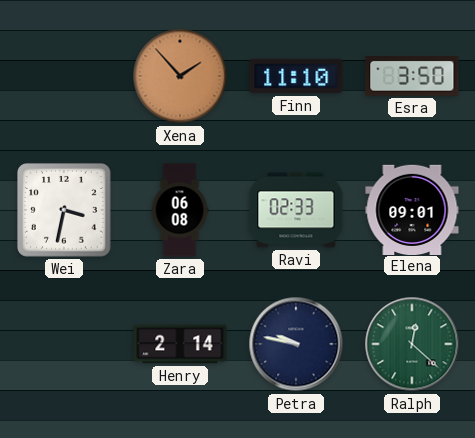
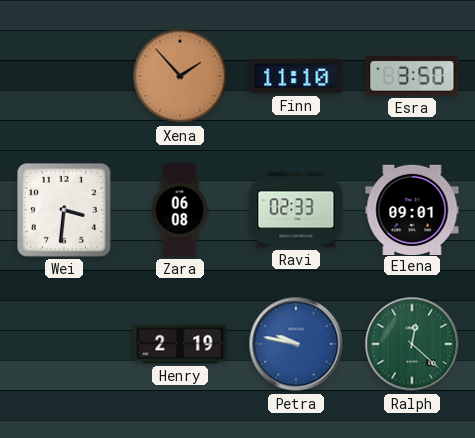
Wei: 3:32 -> 3:31
Henry: 2:14 -> 2:19
Petra dial: navy -> blue
